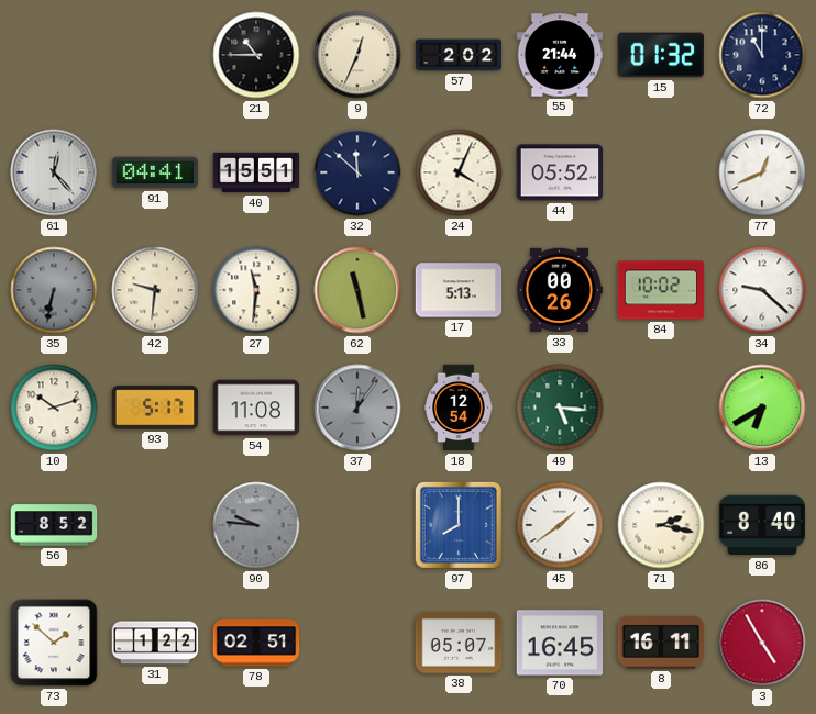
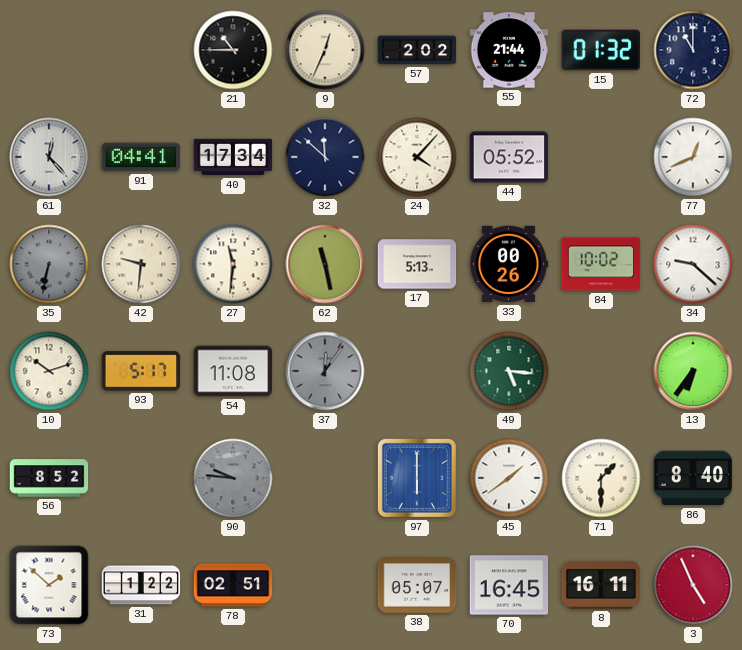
40: 15:51 -> 17:34
24: 4:04 -> 4:07
18: 12:54 -> none
13: 6:40 -> 6:36
97: 8:00 -> 6:00
71: 2:17 -> 1:30
3: 4:55 -> 4:56
